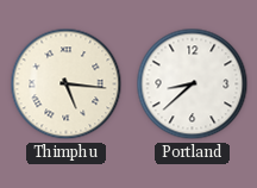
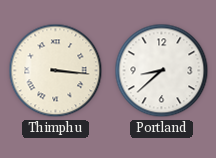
Thimphu: 5:16 -> 3:16
